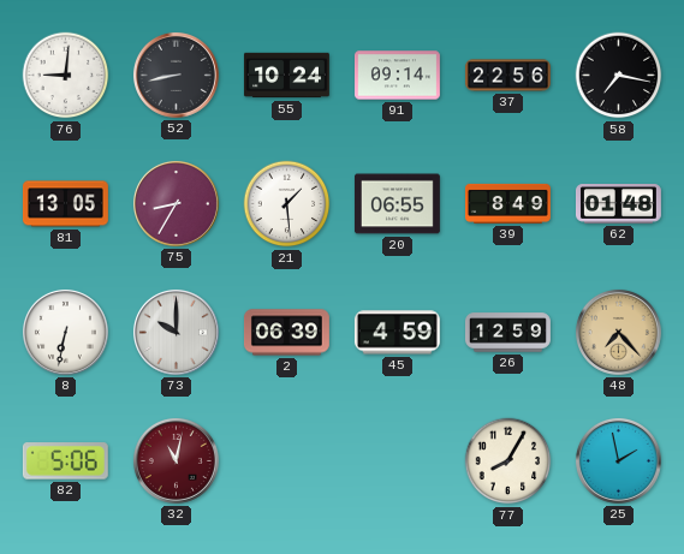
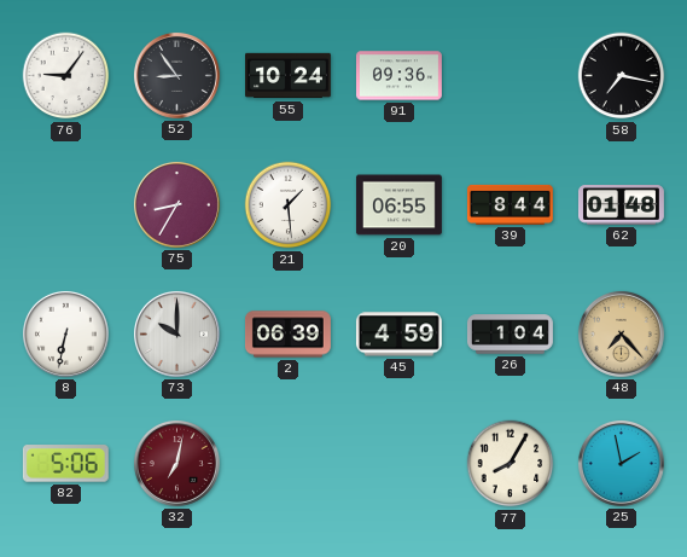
76: 9:01 -> 9:06
52: 8:43 -> 8:54
91: 09:14 -> 09:36
37: 22:56 -> none
81: 13:05 -> none
39: 8:49 -> 8:44
26: 12:59 -> 1:04
32: 11:02 -> 7:02
